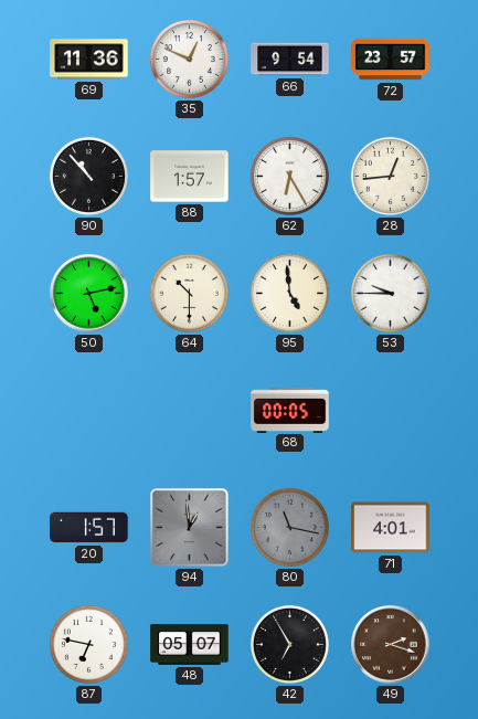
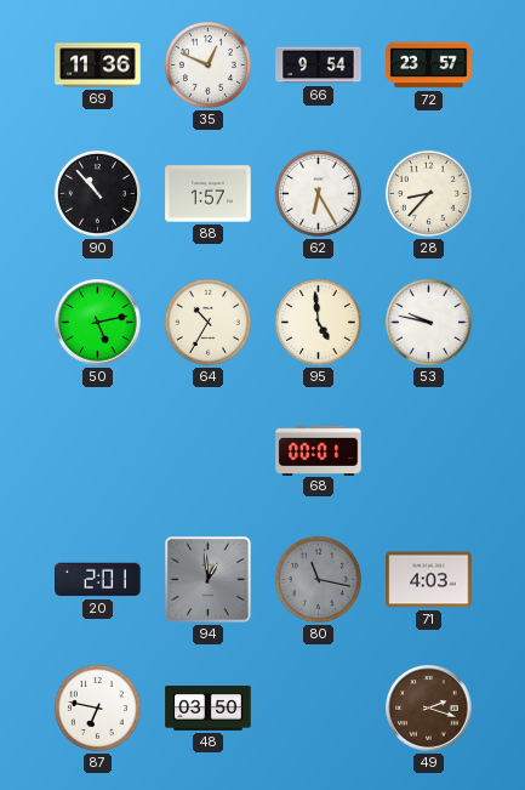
28: 12:44 -> 8:37
64: 10:30 -> 10:35
53: 9:45 -> 9:47
68: 00:05 -> 00:01
20: 1:57 -> 2:01
71: 4:01 -> 4:03
48: 05:07 -> 03:50
42: 6:55 -> none
